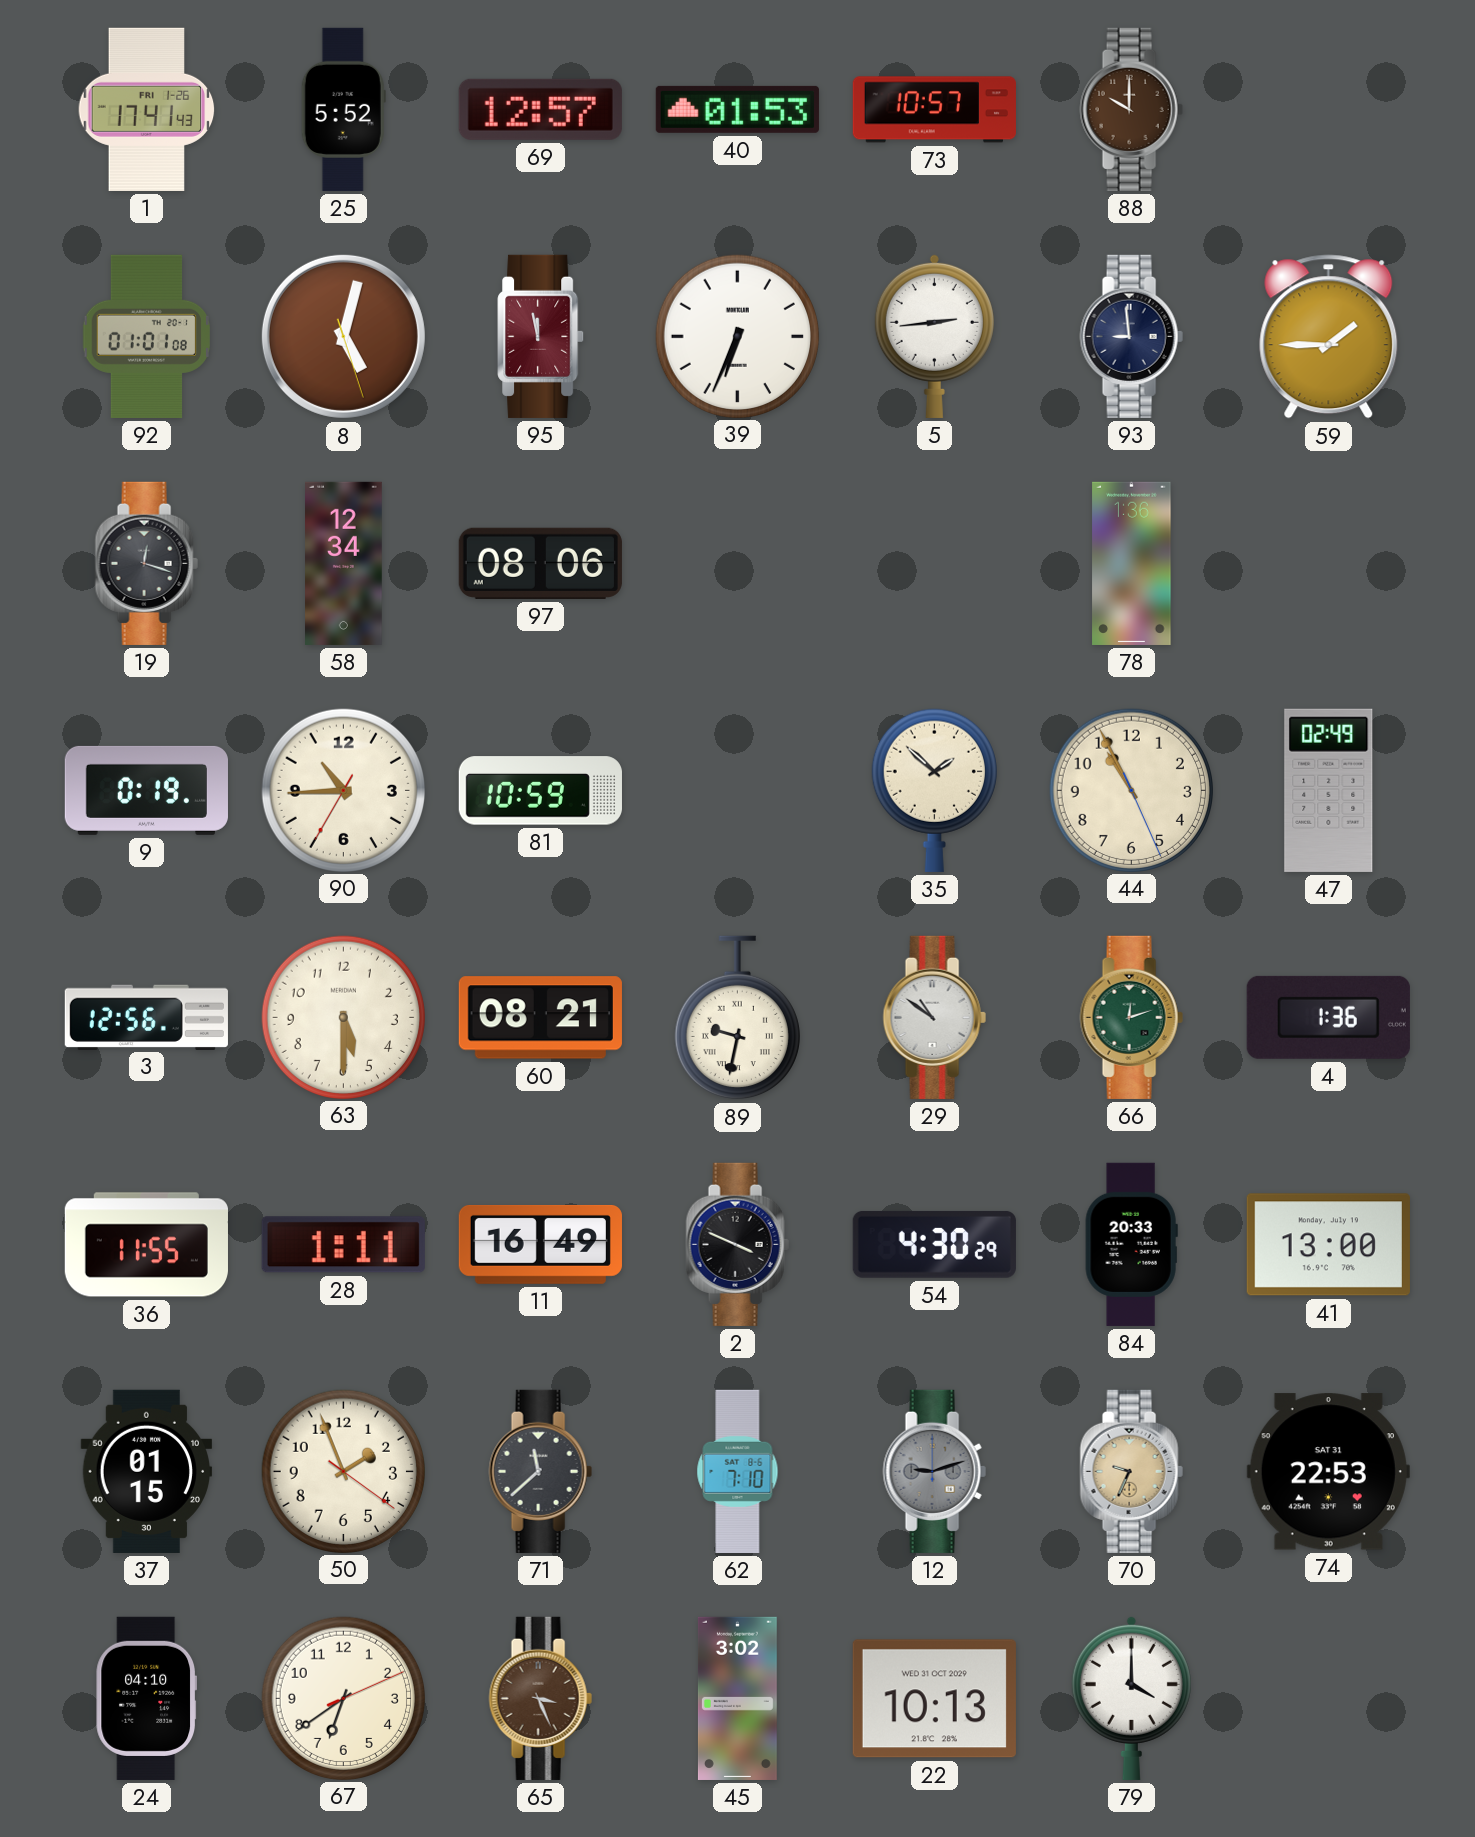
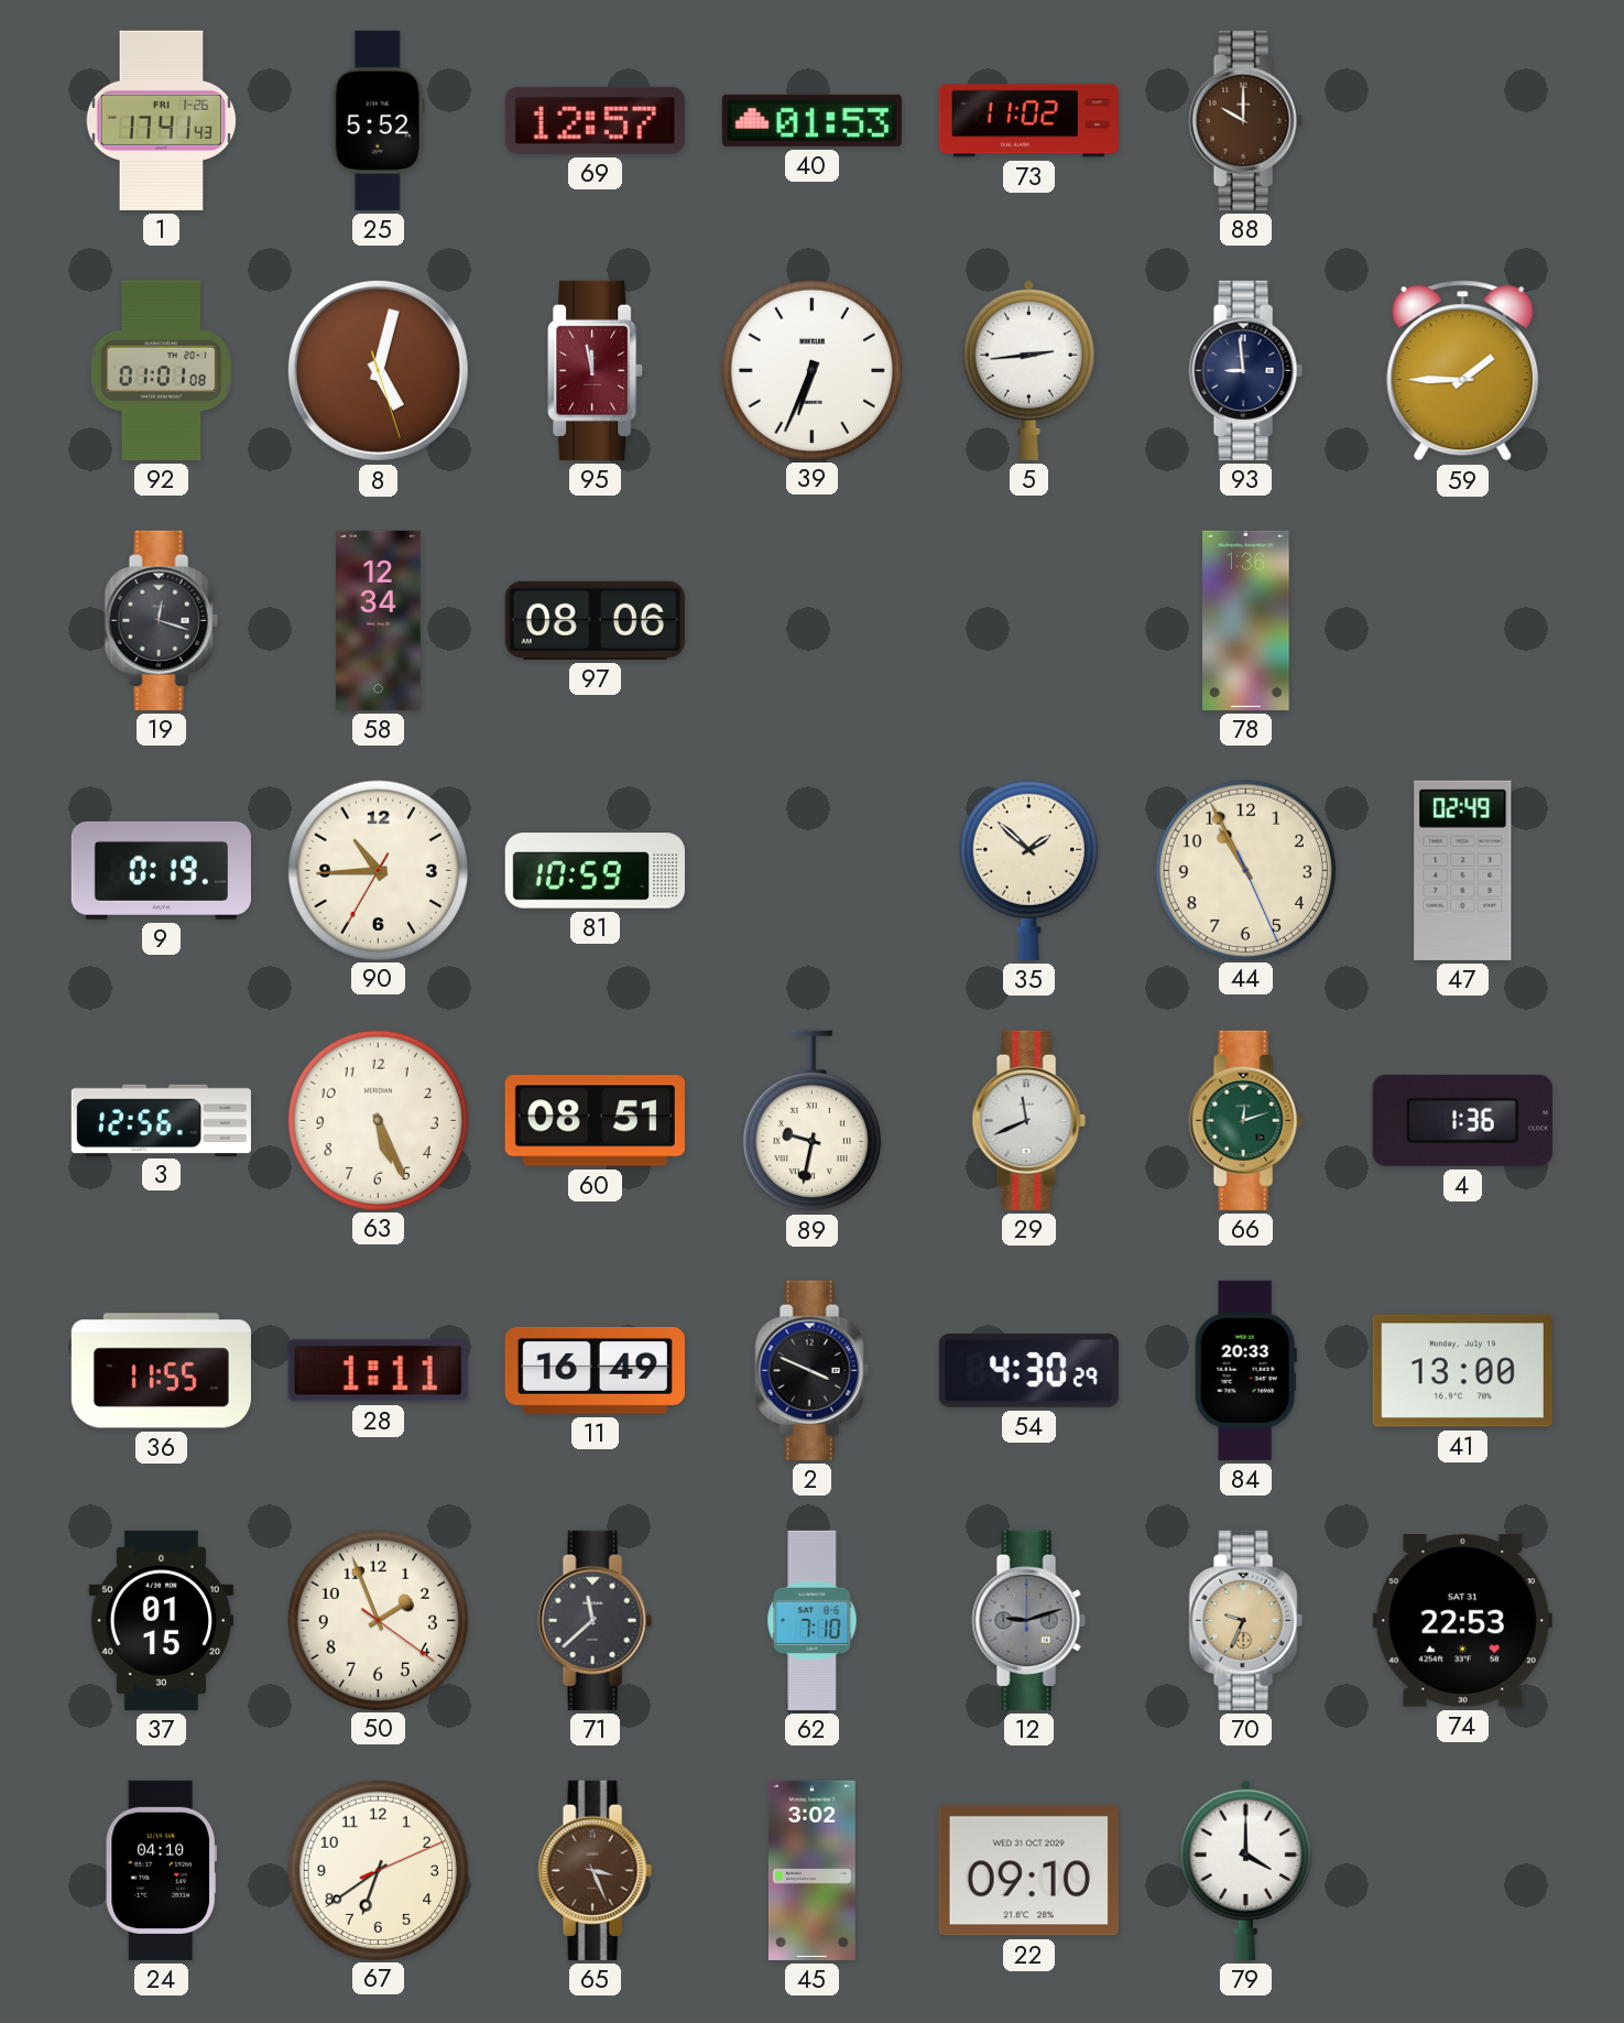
73: 10:57 -> 11:02
63: 5:30 -> 5:26
60: 08:21 -> 08:51
29: 10:51 -> 11:41
22: 10:13 -> 09:10
